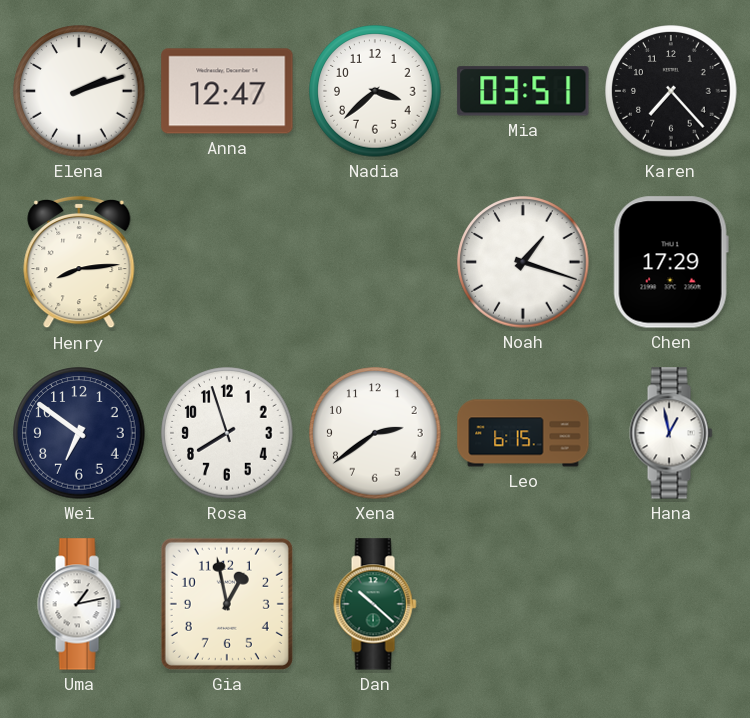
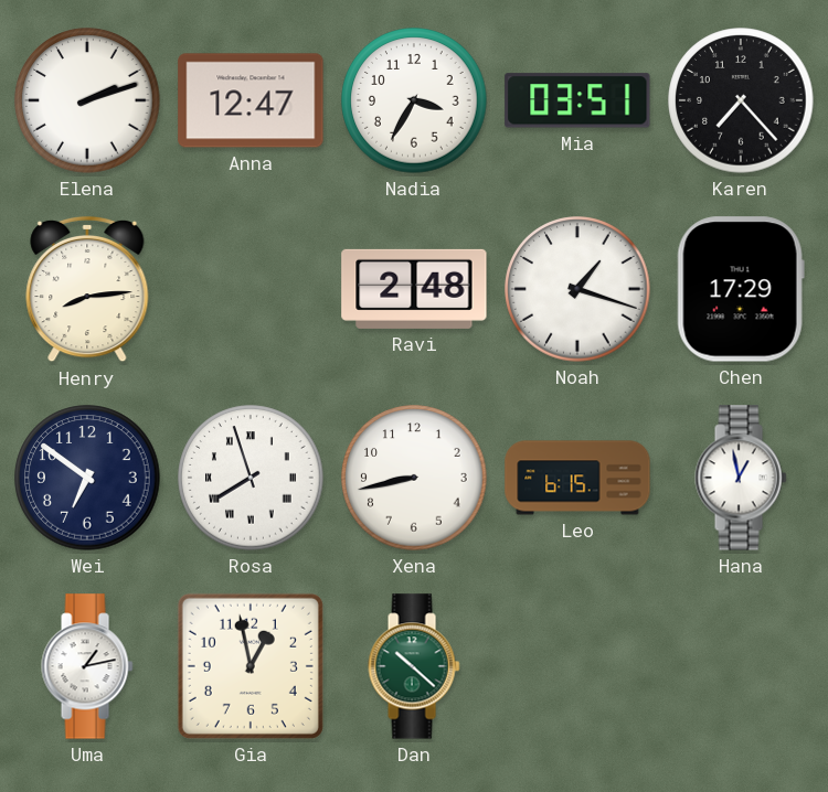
Nadia: 3:38 -> 3:35
Ravi: none -> 2:48
Rosa numerals: Arabic -> Roman
Xena: 2:39 -> 8:43
